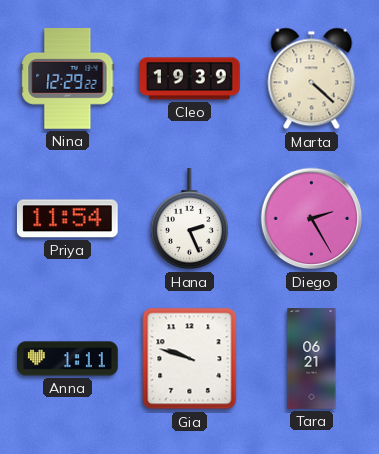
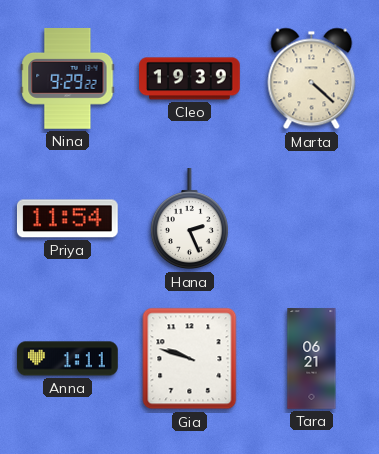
Nina: 12:29 -> 9:29
Diego: 2:25 -> none
